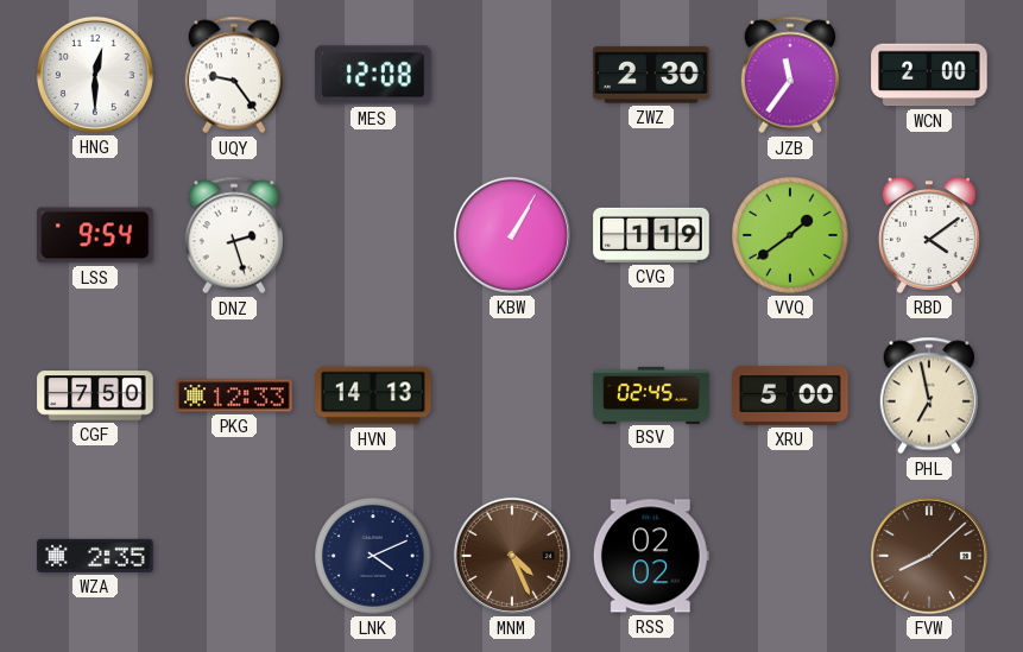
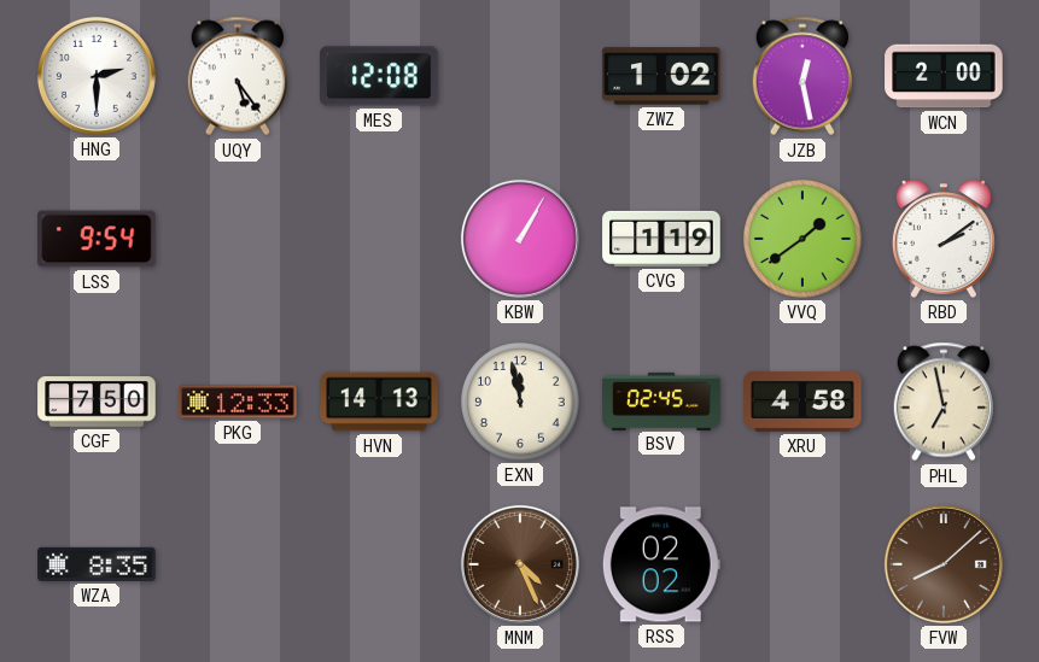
HNG: 12:30 -> 2:30
UQY: 9:24 -> 5:24
ZWZ: 2:30 -> 1:02
JZB: 11:36 -> 12:28
DNZ: 2:27 -> none
RBD: 4:09 -> 2:09
EXN: none -> 11:58
XRU: 5:00 -> 4:58
WZA: 2:35 -> 8:35
LNK: 4:11 -> none
